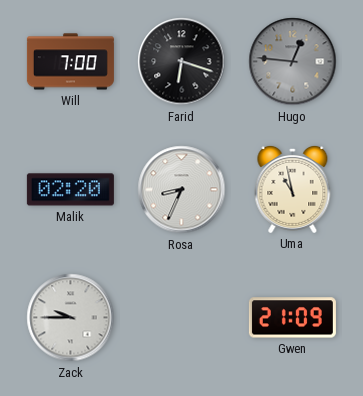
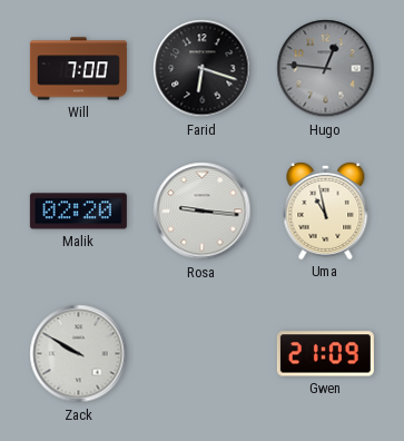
Rosa: 8:34 -> 9:16
Zack: 9:45 -> 9:50
